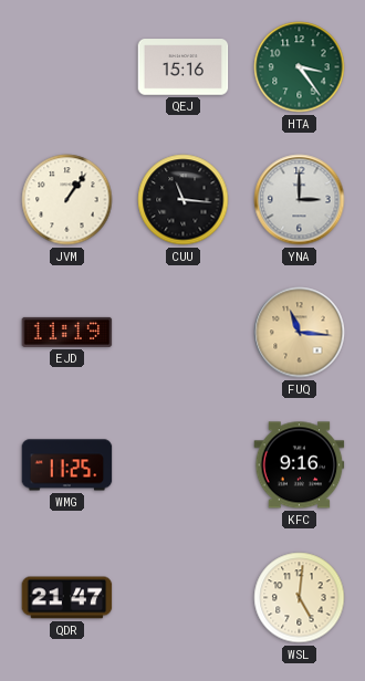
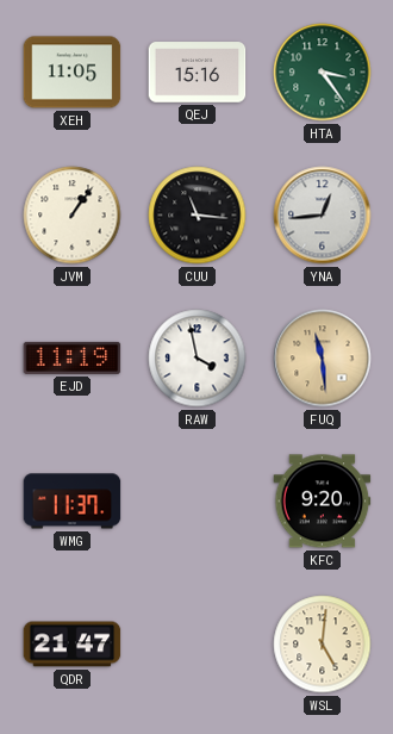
XEH: none -> 11:05
YNA: 3:00 -> 12:44
RAW: none -> 3:58
FUQ: 11:16 -> 11:29
WMG: 11:25 -> 11:37
KFC: 9:16 -> 9:20
